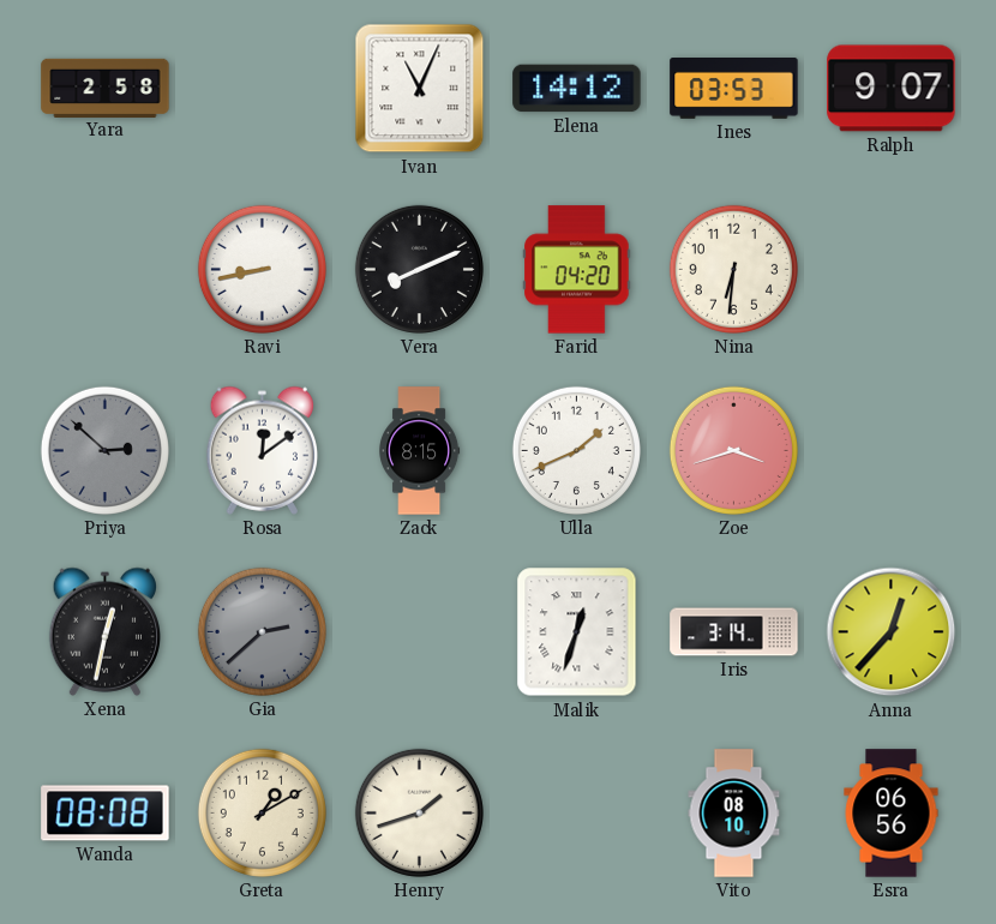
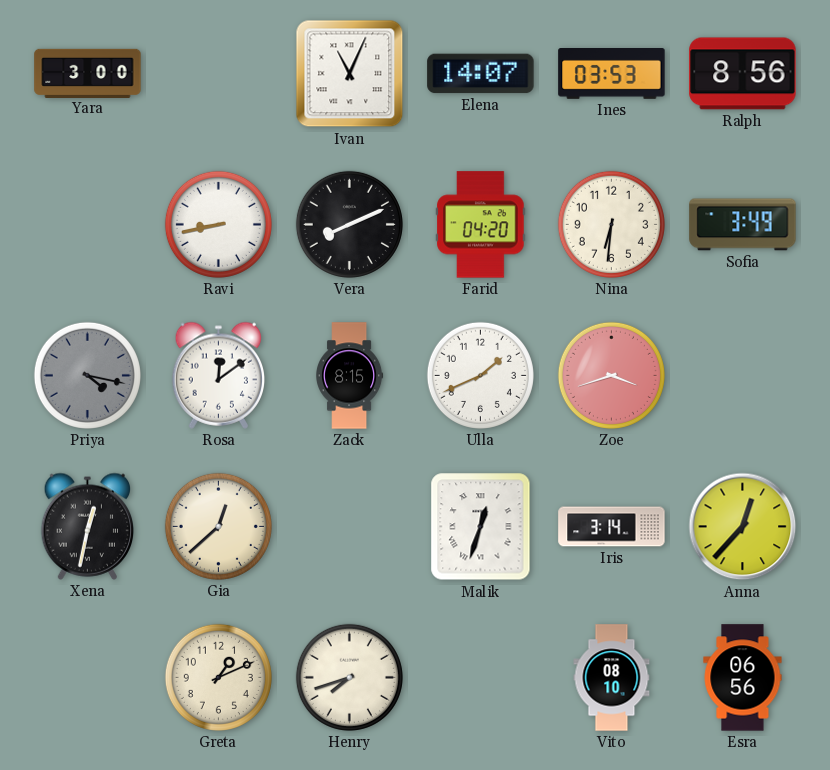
Yara: 2:58 -> 3:00
Elena: 14:12 -> 14:07
Ralph: 9:07 -> 8:56
Sofia: none -> 3:49
Priya: 2:52 -> 4:17
Gia: 2:38 -> 12:38
Gia dial: grey -> cream
Wanda: 08:08 -> none
Greta: 1:10 -> 1:11
Henry: 1:42 -> 7:42
